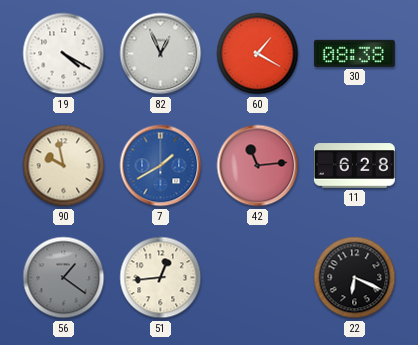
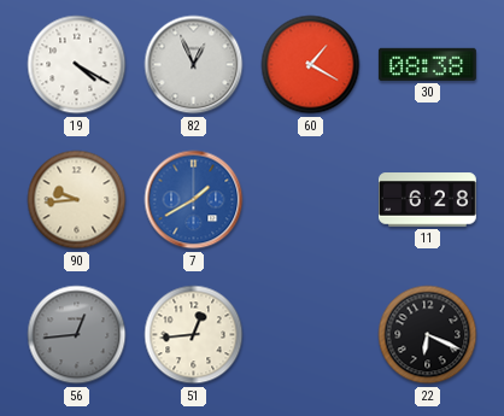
90: 9:58 -> 9:44
42: 11:14 -> none
56: 1:21 -> 12:44
